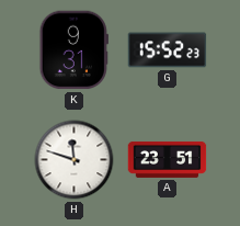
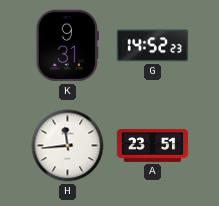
G: 15:52 -> 14:52
H: 11:48 -> 11:44
